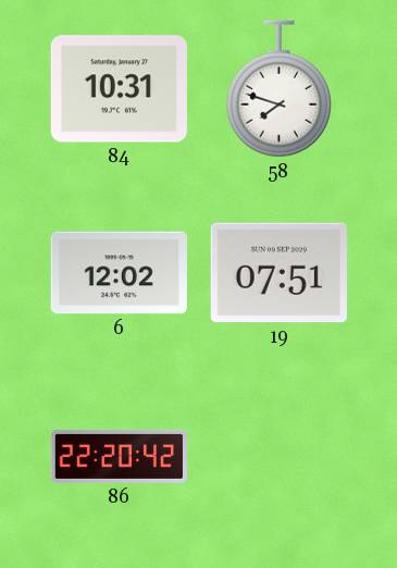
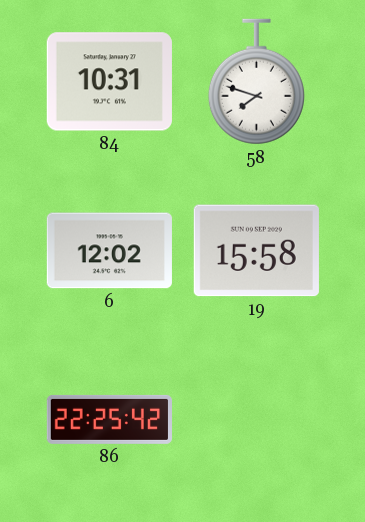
19: 07:51 -> 15:58
86: 22:20 -> 22:25
